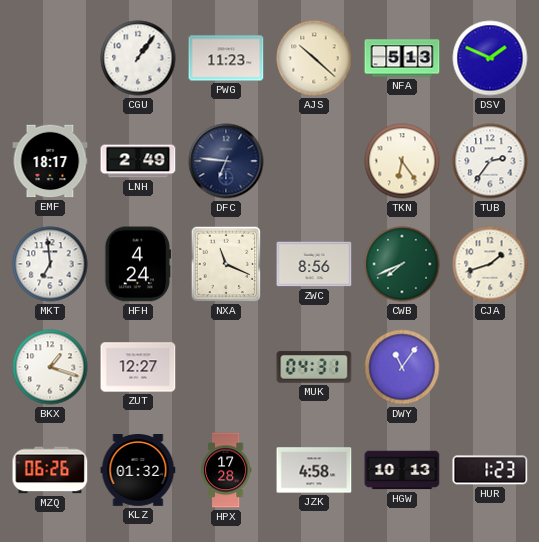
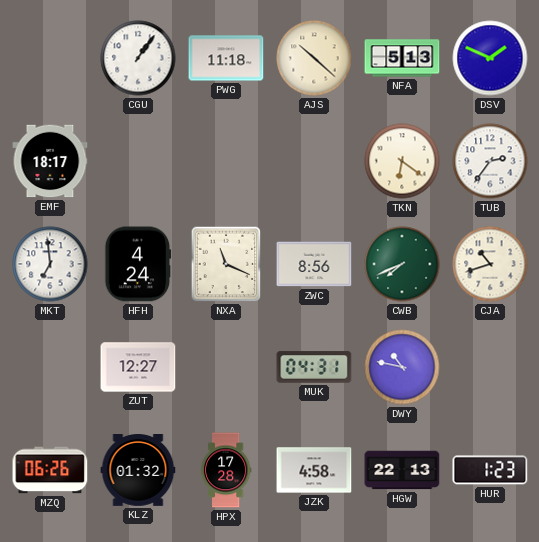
PWG: 11:23 -> 11:18
LNH: 2:49 -> none
DFC: 6:46 -> none
TKN: 6:24 -> 6:21
CJA: 1:42 -> 10:42
BKX: 1:18 -> none
DWY: 11:06 -> 10:47
HGW: 10:13 -> 22:13
